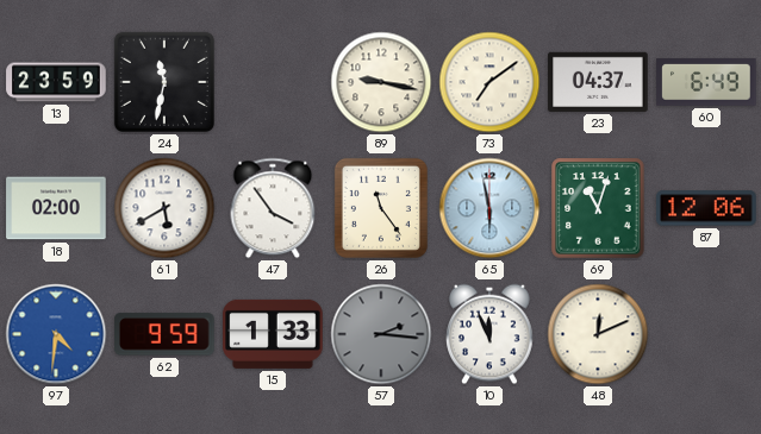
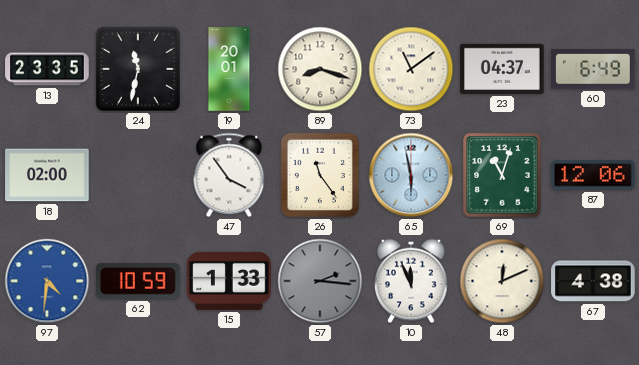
13: 23:59 -> 23:35
19: none -> 20:01
89: 9:17 -> 8:18
73: 7:09 -> 11:09
61: 5:40 -> none
62: 9:59 -> 10:59
67: none -> 4:38
